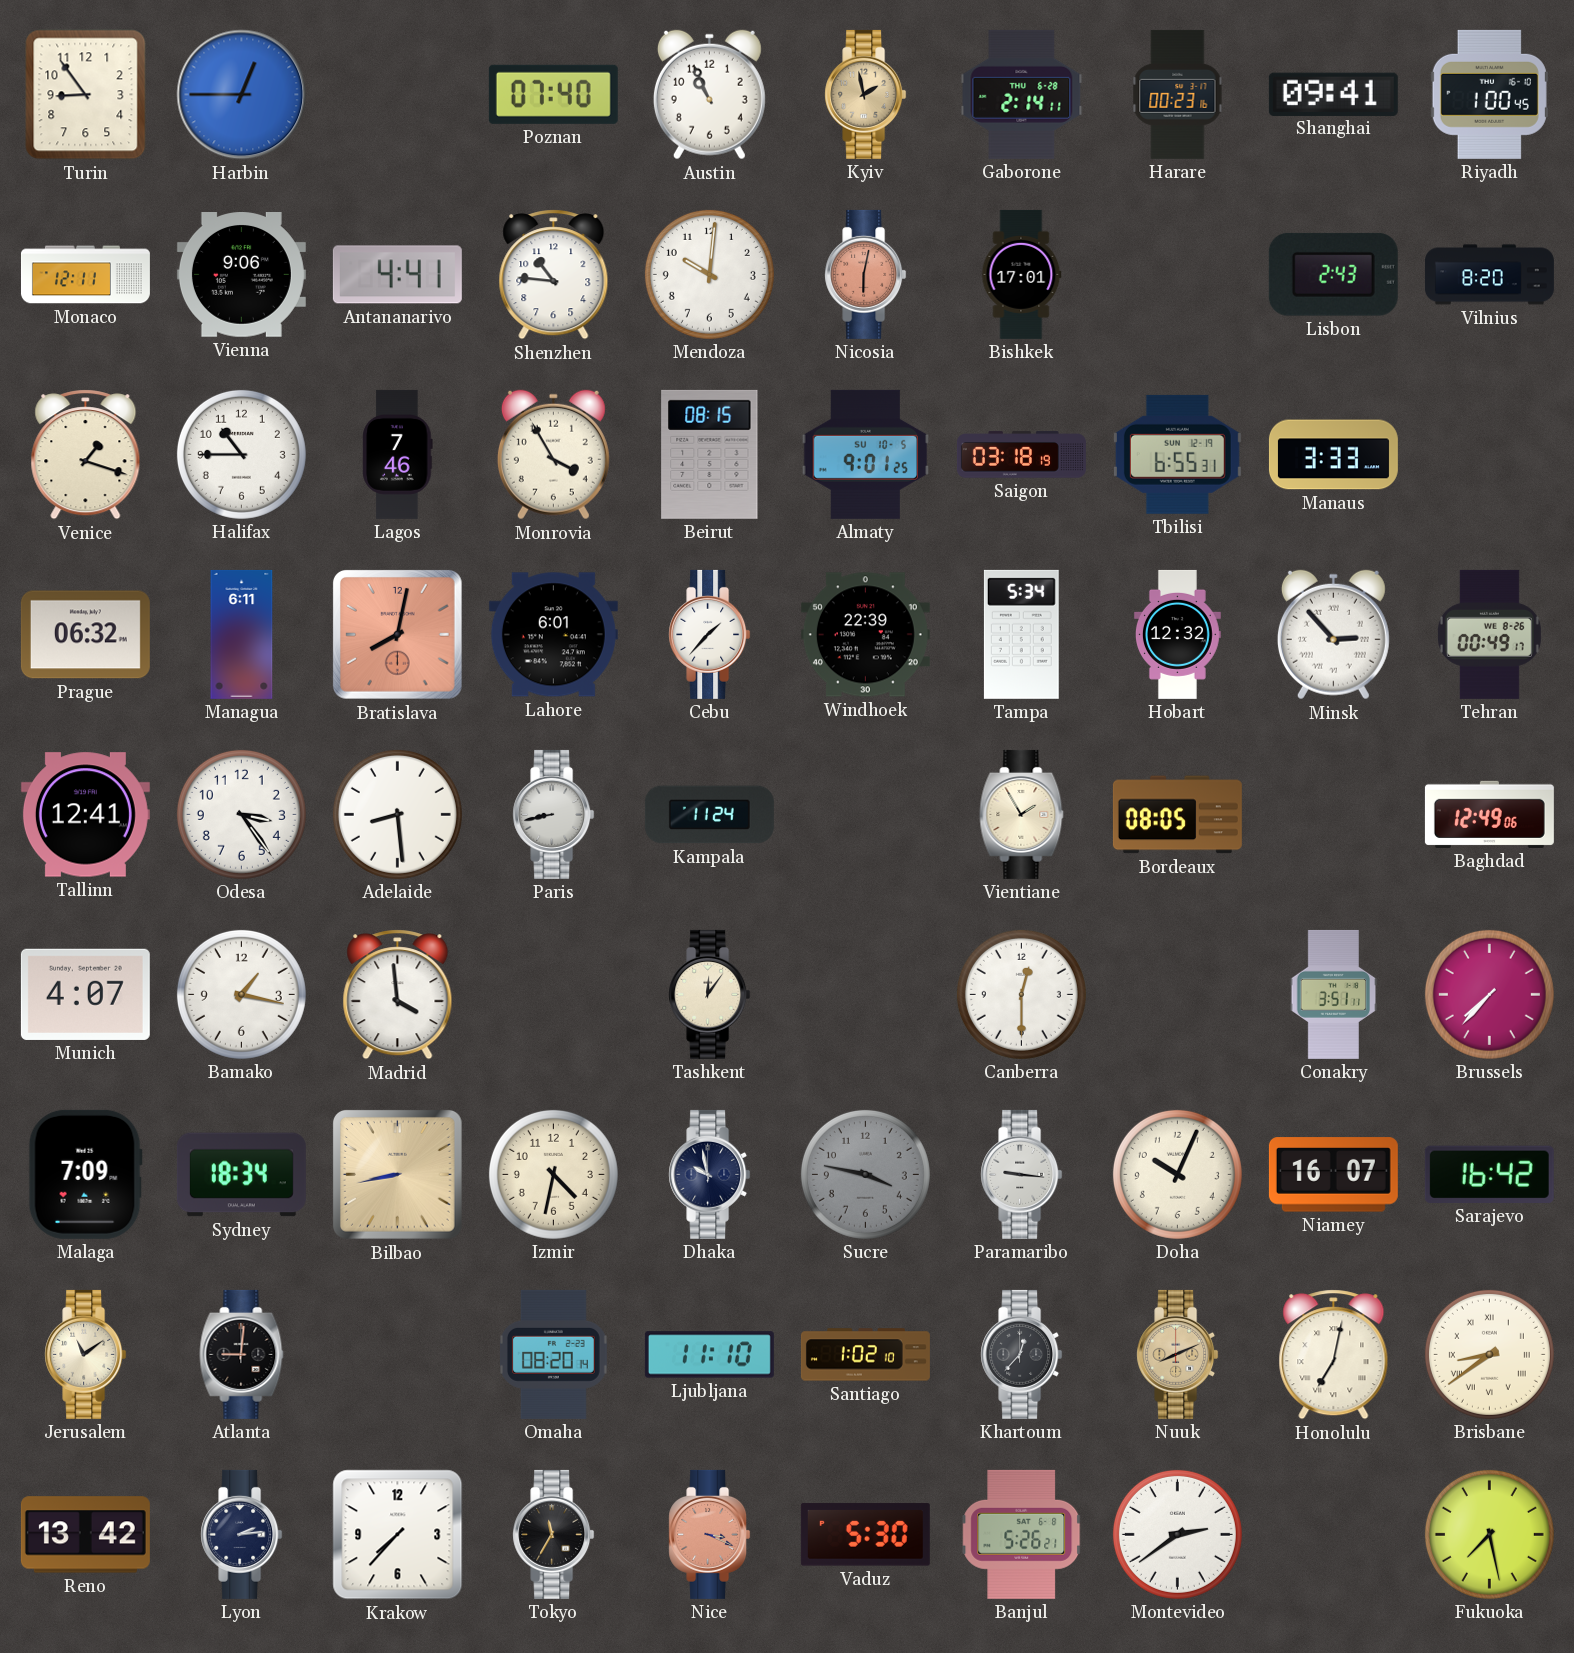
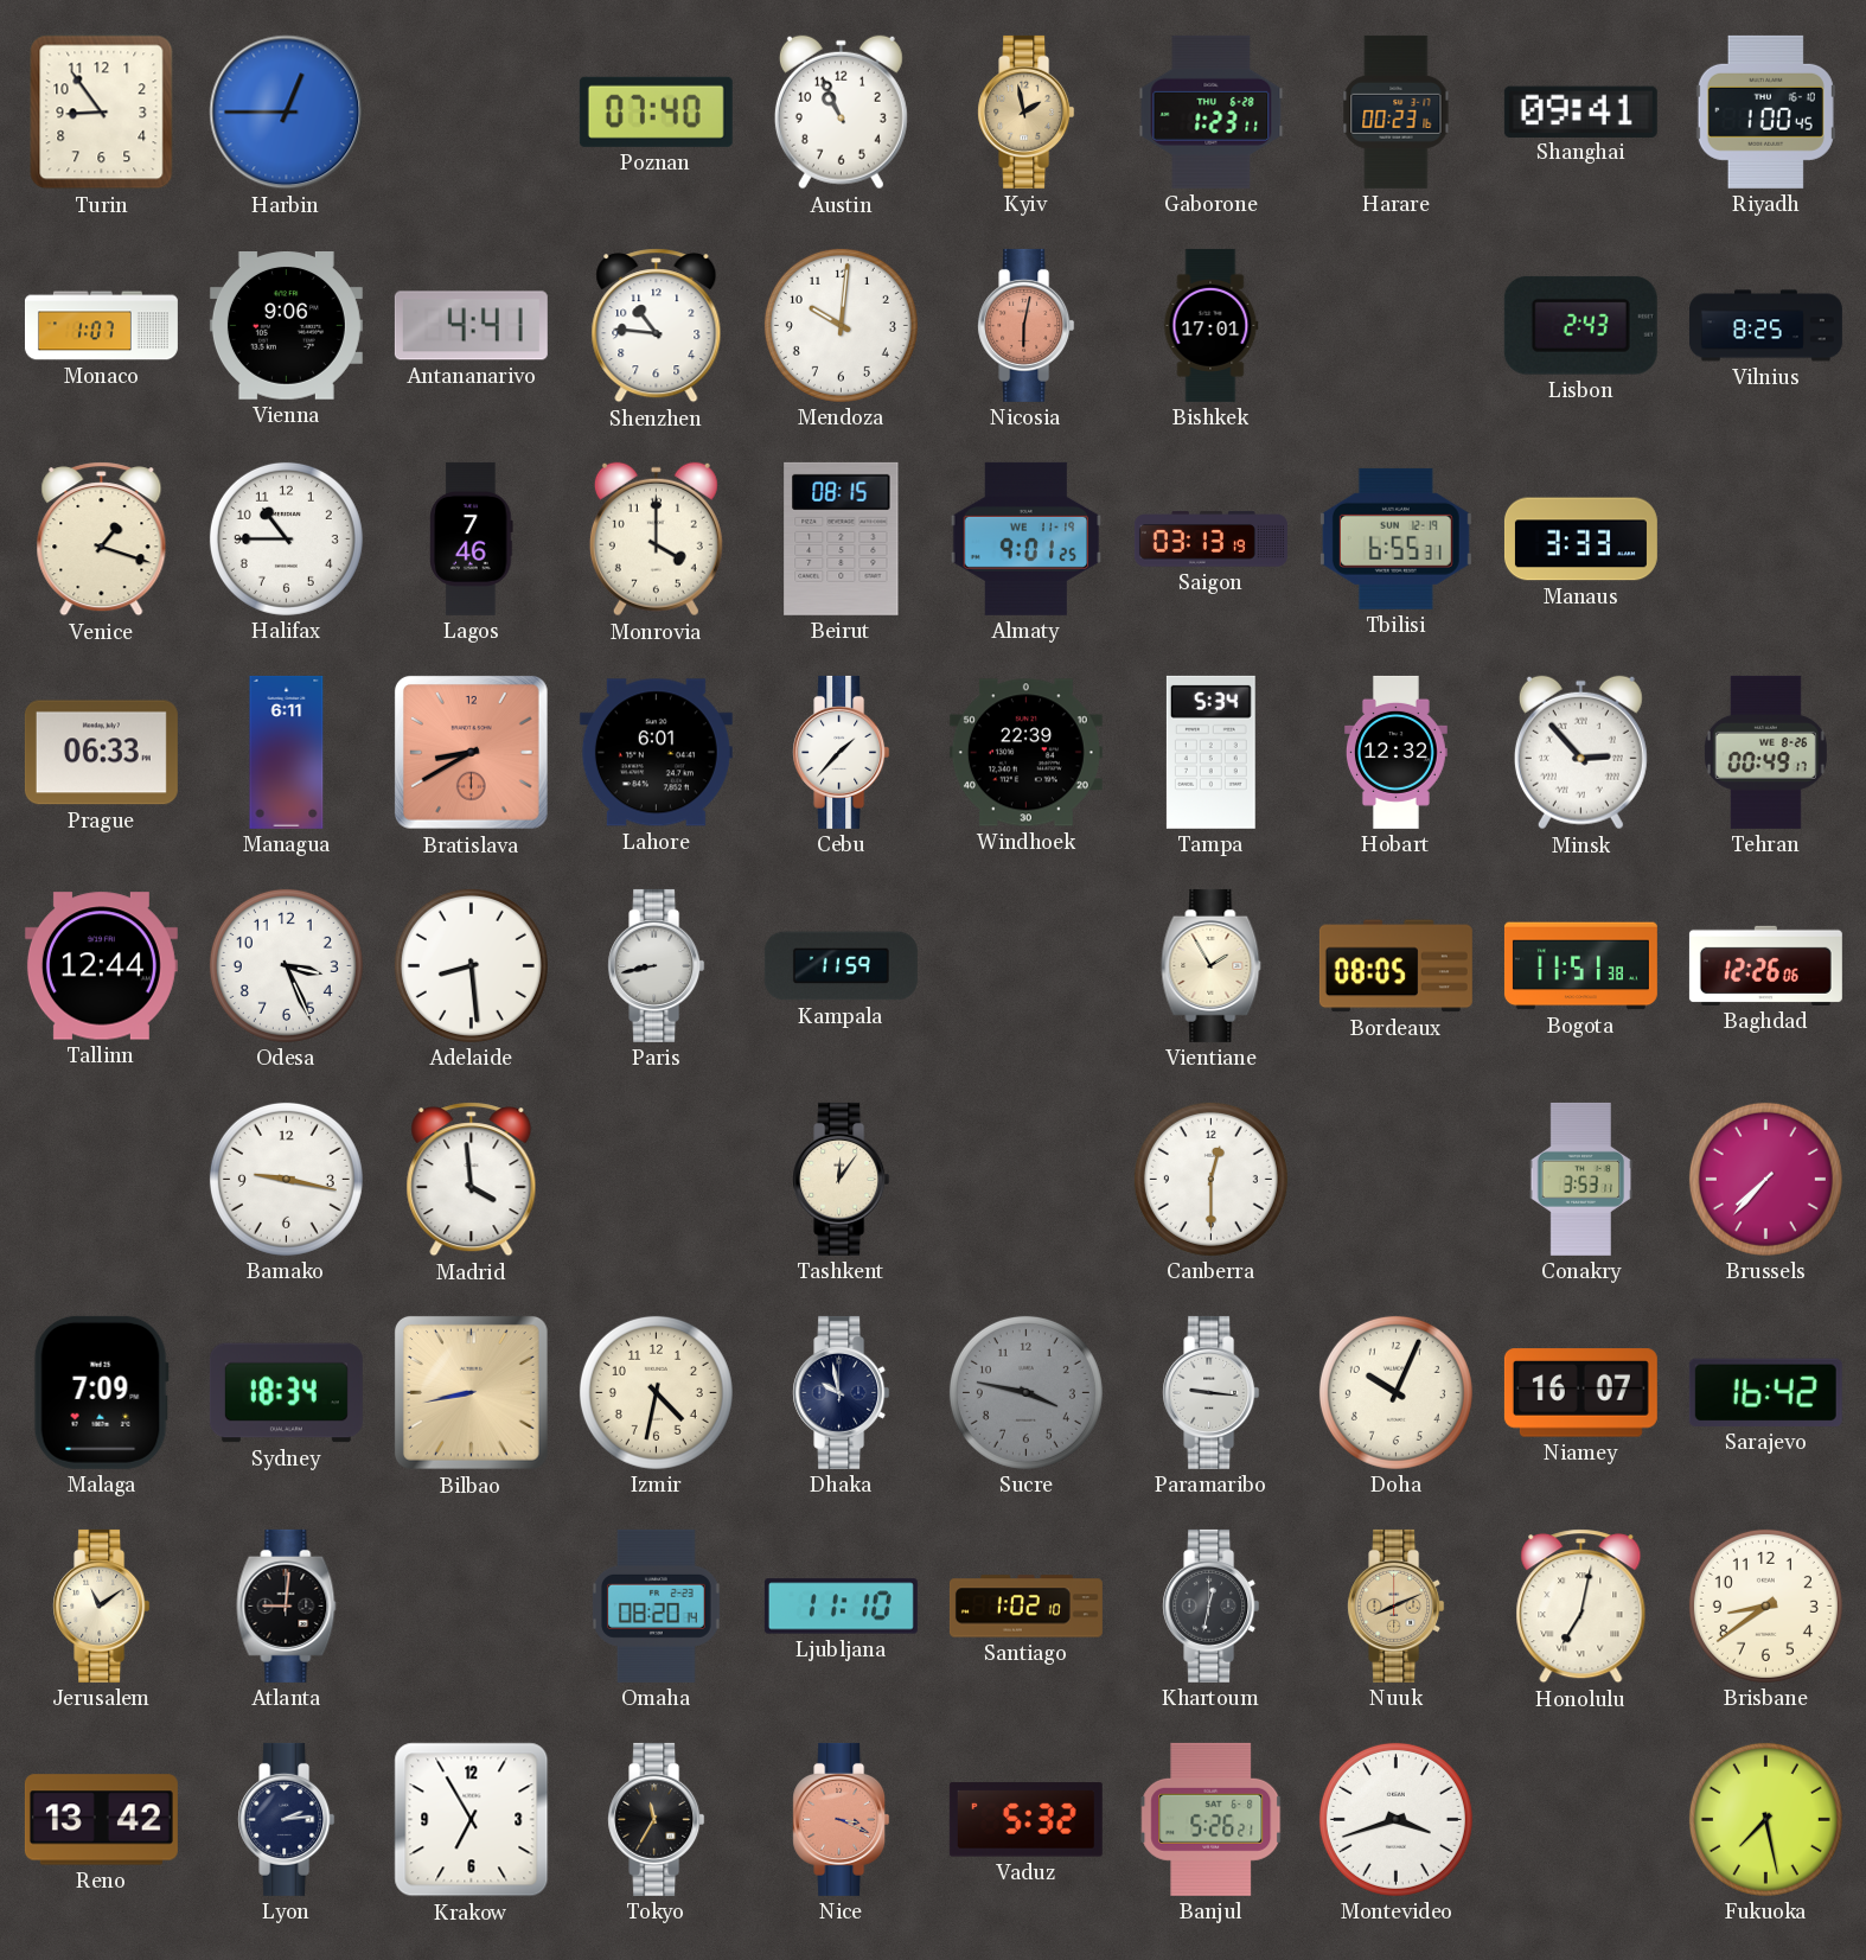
Gaborone: 2:14 -> 1:23
Monaco: 12:11 -> 1:07
Vilnius: 8:20 -> 8:25
Monrovia: 3:55 -> 4:00
Almaty date: SU 10-5 -> WE 11-19
Saigon: 03:18 -> 03:13
Prague: 06:32 -> 06:33
Bratislava: 8:02 -> 8:40
Tallinn: 12:41 -> 12:44
Odesa: 3:24 -> 3:26
Kampala: 11:24 -> 11:59
Bogota: none -> 11:51
Baghdad: 12:49 -> 12:26
Munich: 4:07 -> none
Bamako: 1:17 -> 9:17
Conakry: 3:51 -> 3:53
Khartoum: 12:37 -> 12:32
Brisbane numerals: Roman -> Arabic
Krakow: 7:37 -> 6:55
Vaduz: 5:30 -> 5:32
Montevideo: 2:39 -> 3:42
